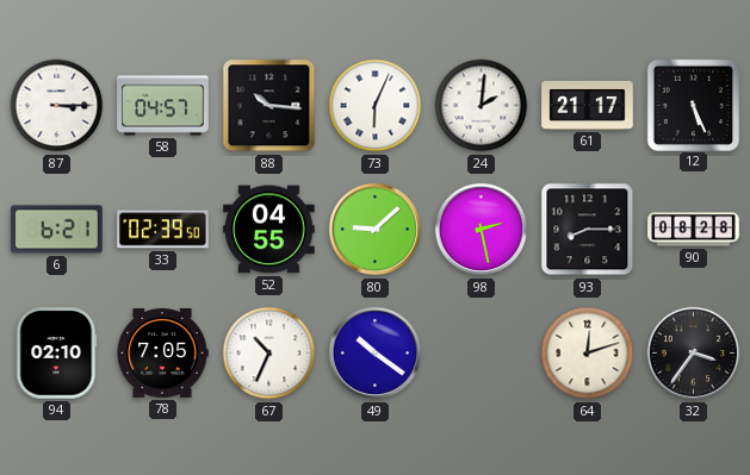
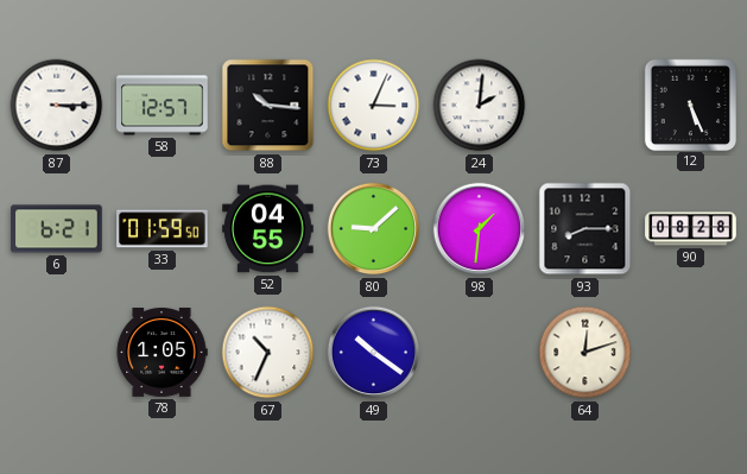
58: 04:57 -> 12:57
73: 6:04 -> 3:04
61: 21:17 -> none
33: 02:39 -> 01:59
98: 2:28 -> 1:31
94: 02:10 -> none
78: 7:05 -> 1:05
32: 3:36 -> none
